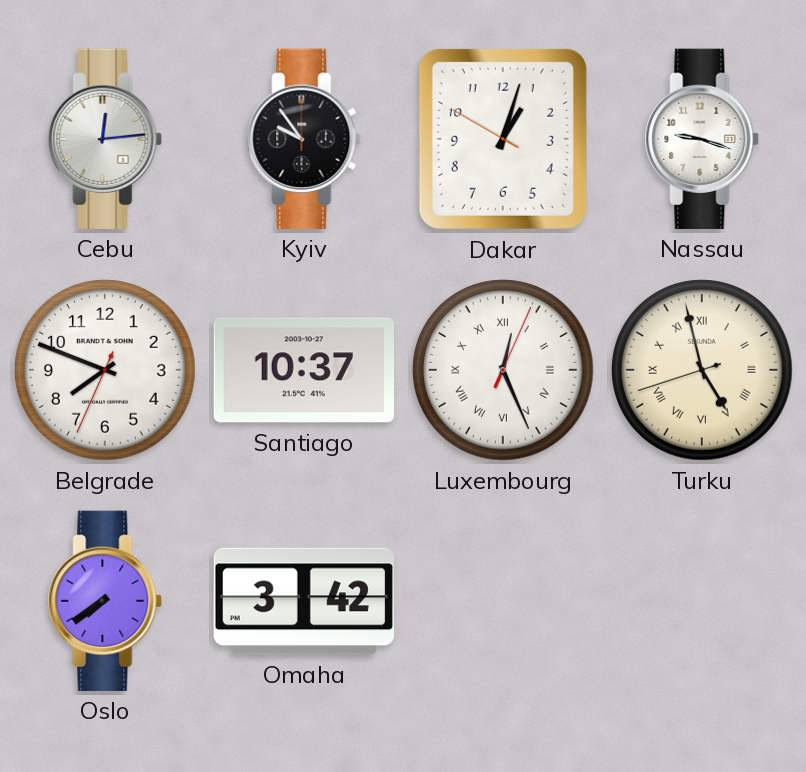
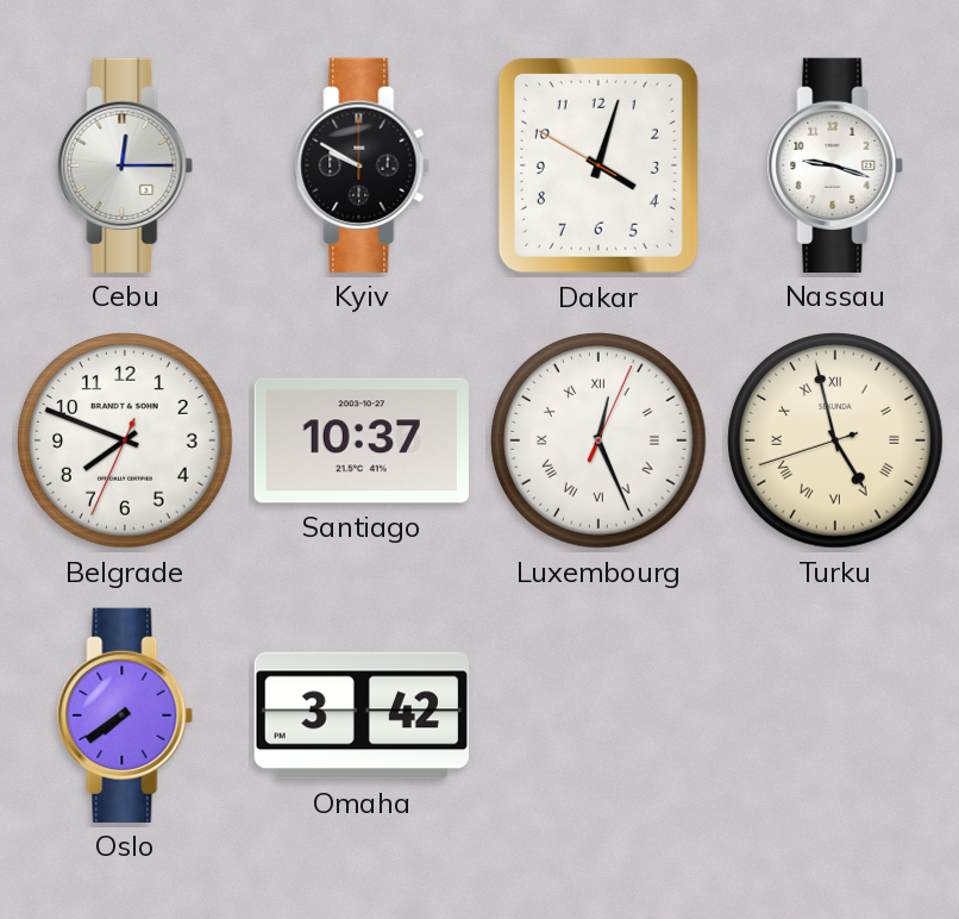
Cebu: 12:14 -> 12:15
Kyiv: 9:54 -> 9:50
Dakar: 1:02 -> 4:02
